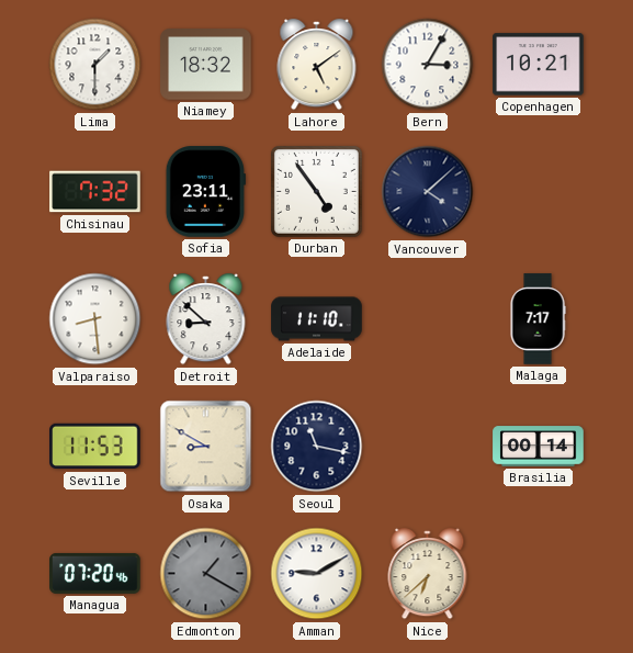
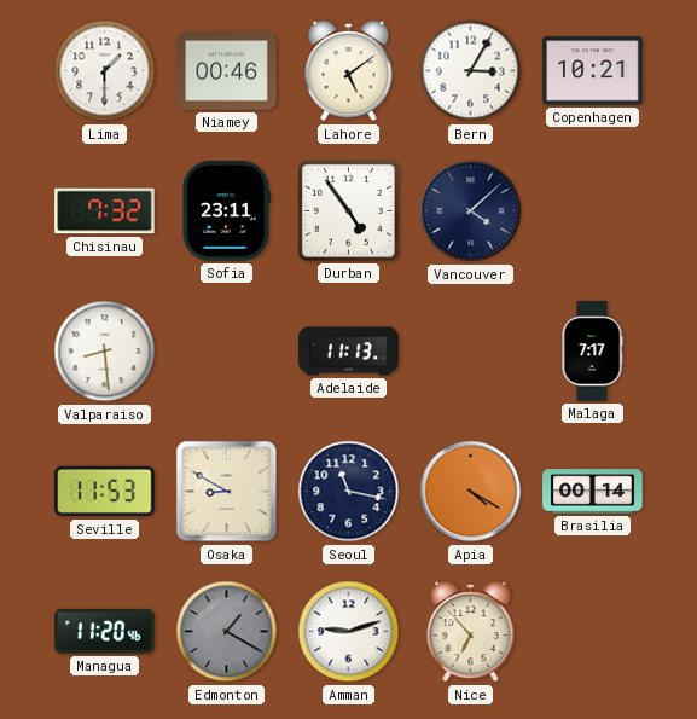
Niamey: 18:32 -> 00:46
Detroit: 8:52 -> none
Adelaide: 11:10 -> 11:13
Apia: none -> 4:20
Managua: 07:20 -> 11:20
Amman: 9:10 -> 9:12
Nice: 6:38 -> 6:53
